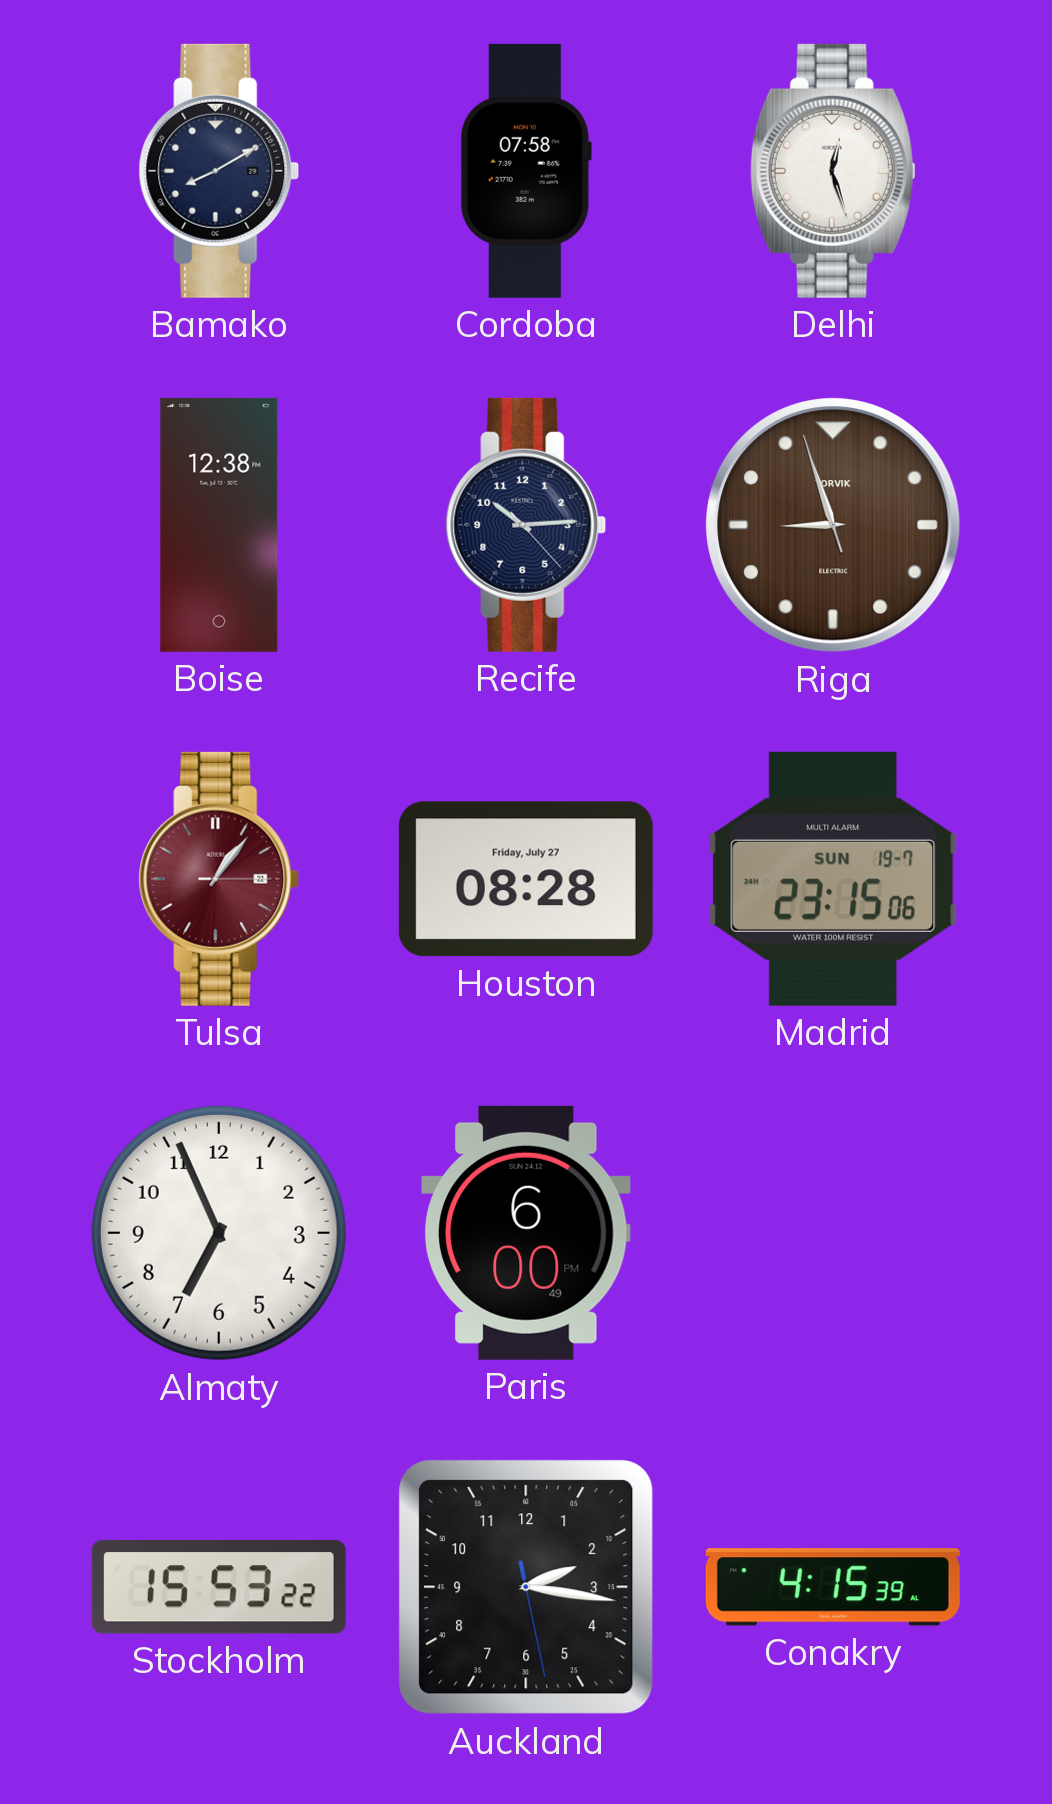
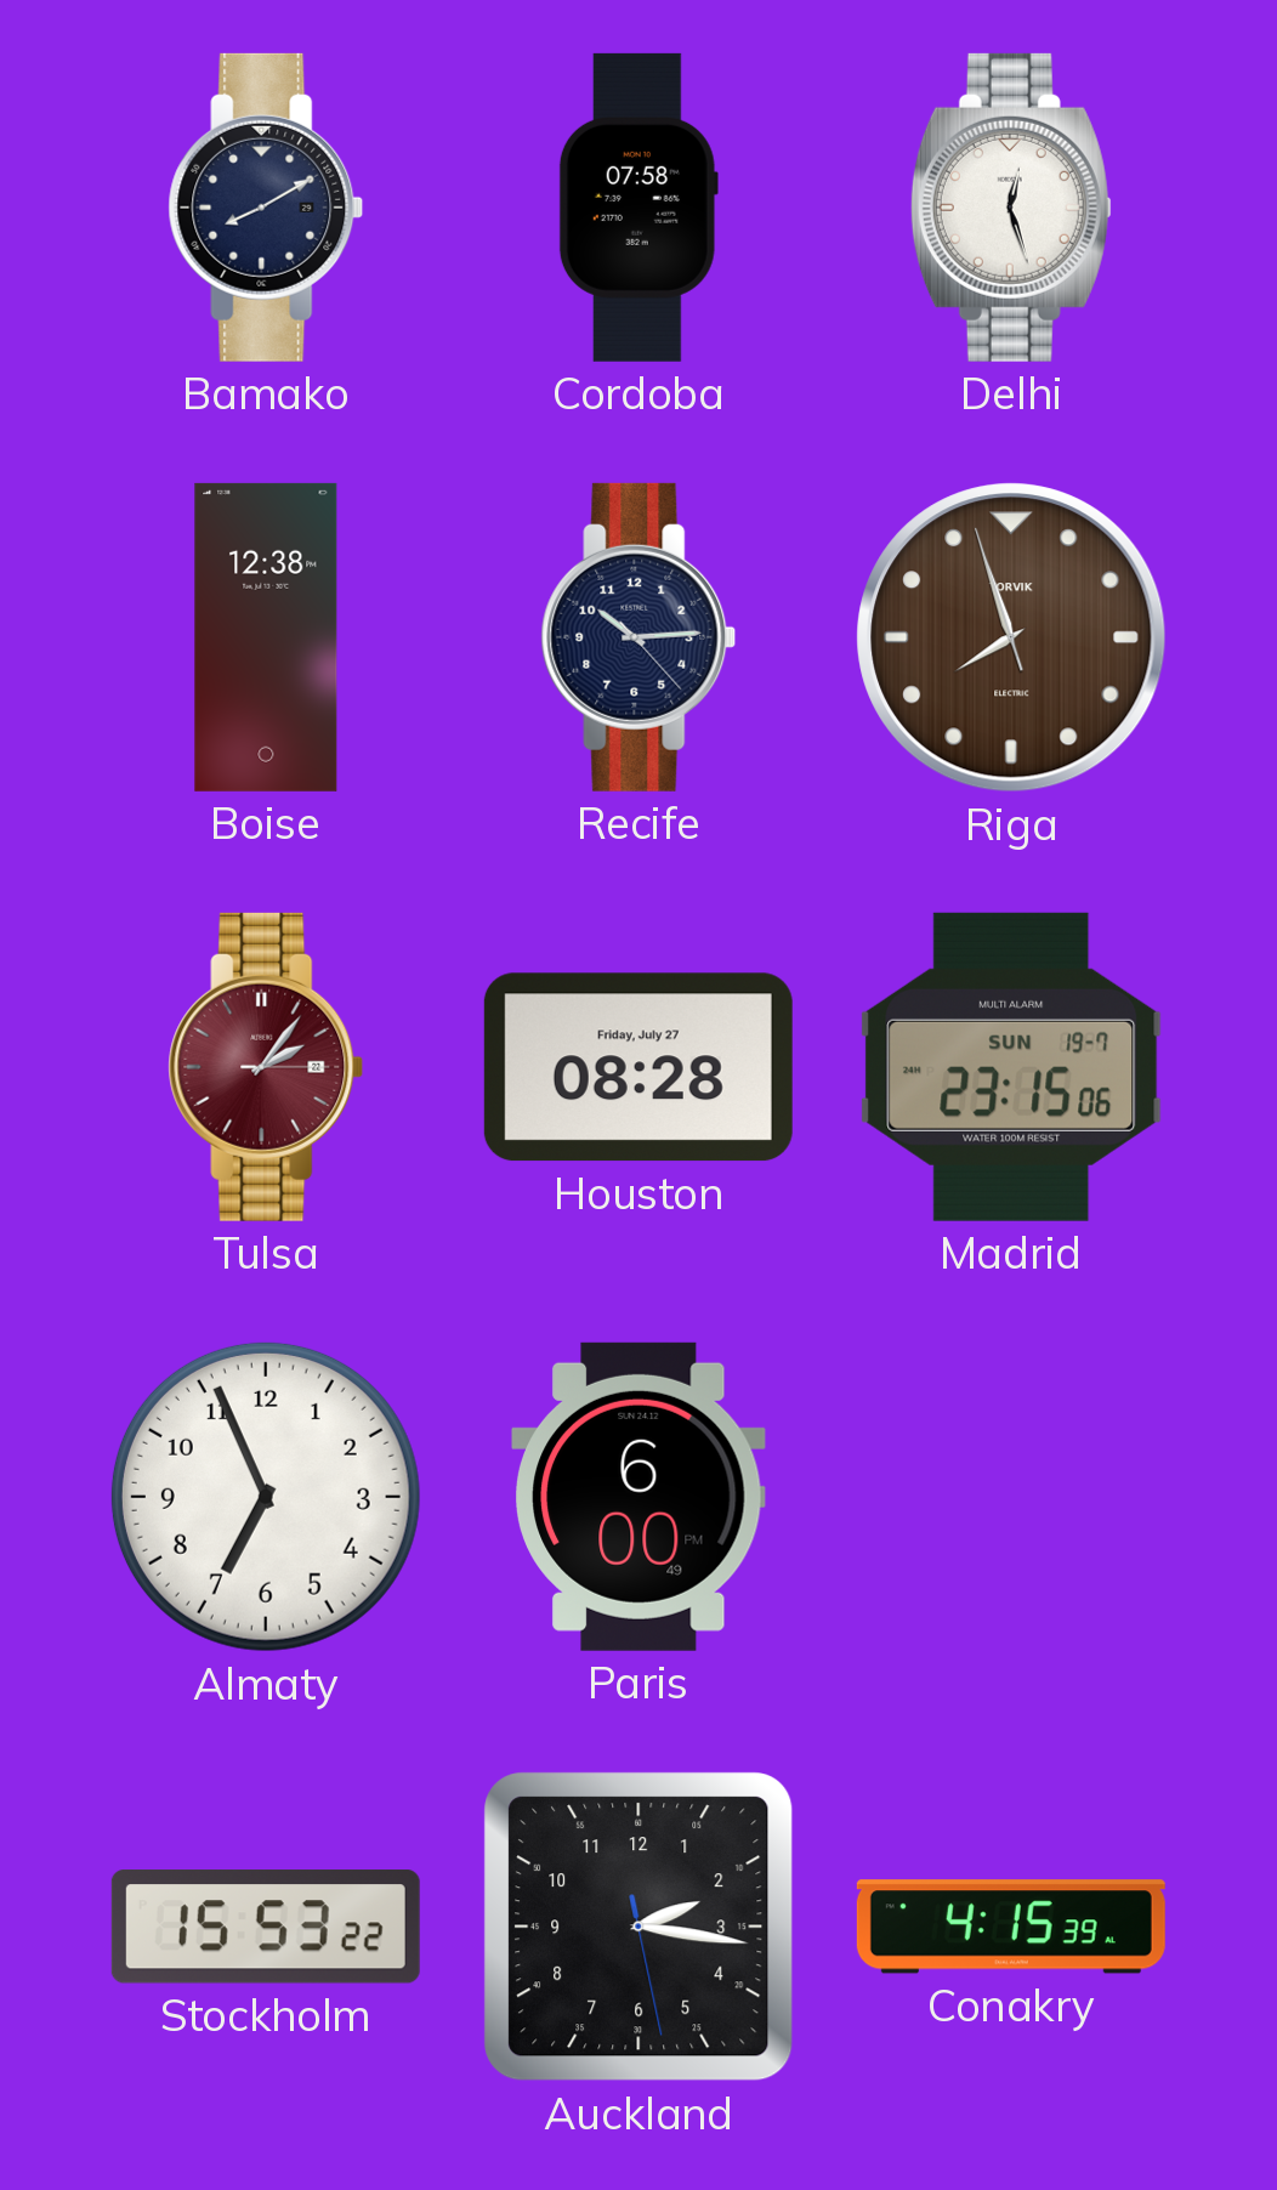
Riga: 8:56 -> 7:56
Tulsa: 1:06 -> 2:06
